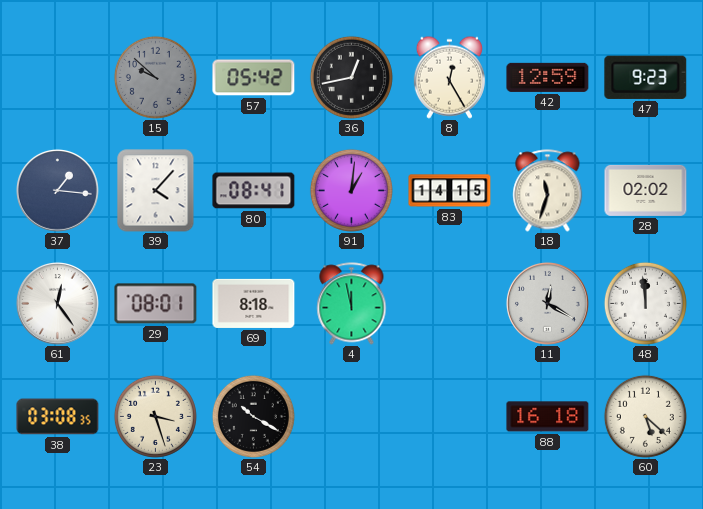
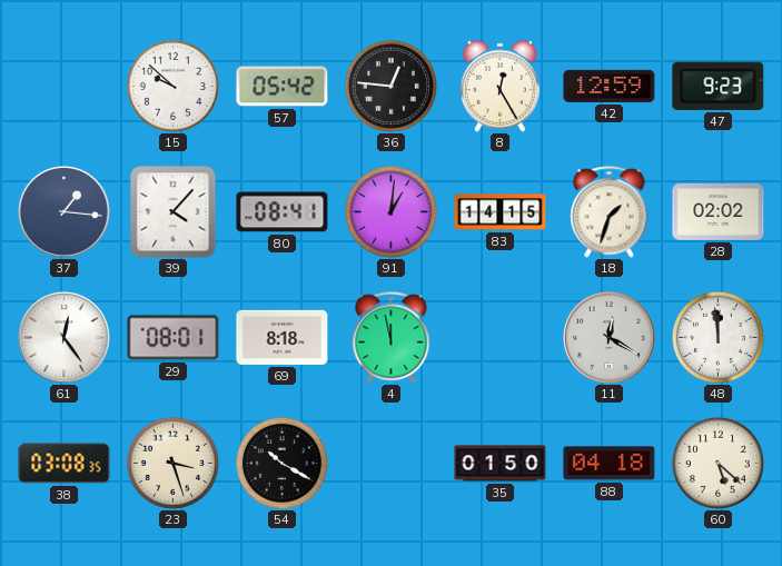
15 dial: grey -> white
36: 12:43 -> 12:46
18: 11:33 -> 1:33
35: none -> 01:50
88: 16:18 -> 04:18
